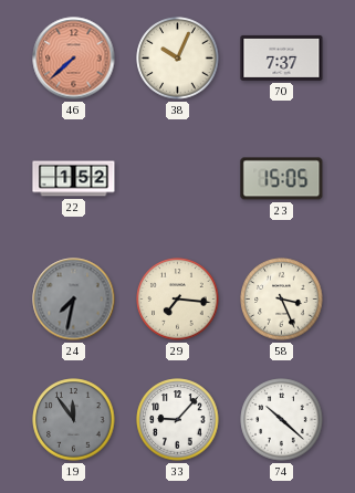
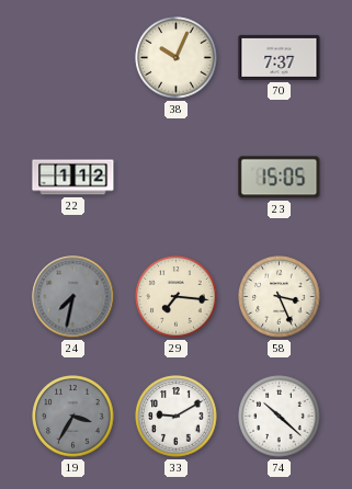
46: 7:38 -> none
22: 1:52 -> 1:12
19: 11:54 -> 3:35
33: 9:07 -> 9:10
